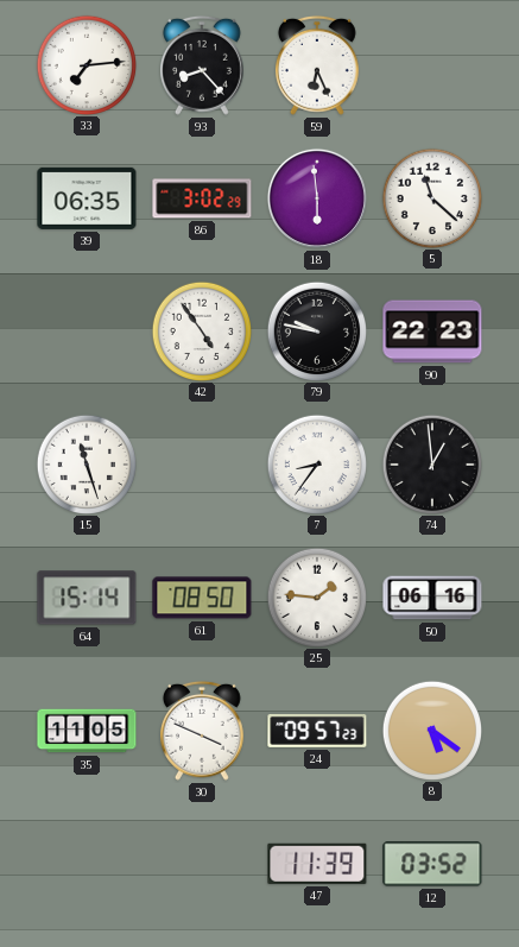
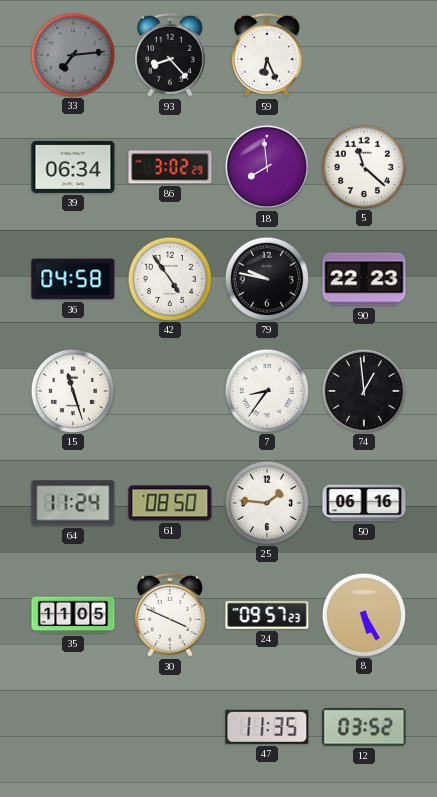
33 dial: white -> grey
39: 06:35 -> 06:34
18: 5:59 -> 7:59
36: none -> 04:58
64: 15:14 -> 11:24
8: 5:21 -> 5:25
47: 11:39 -> 11:35
